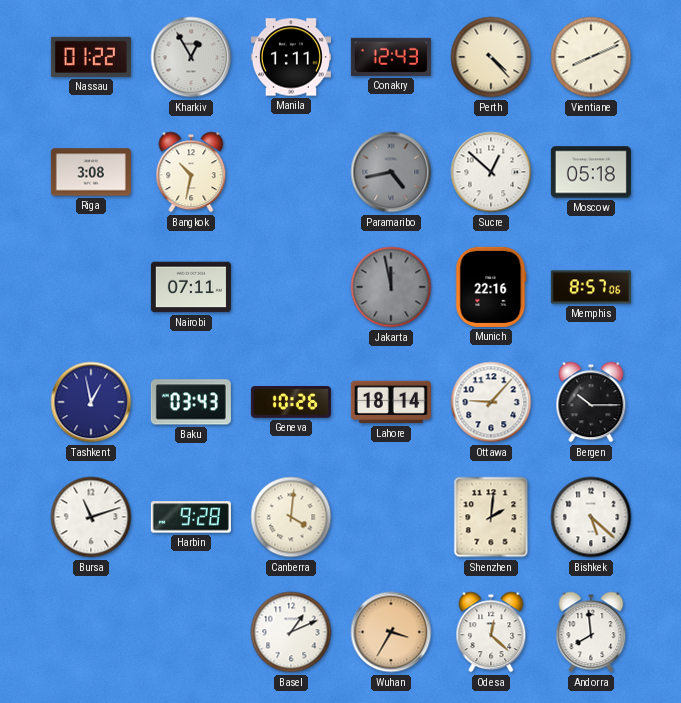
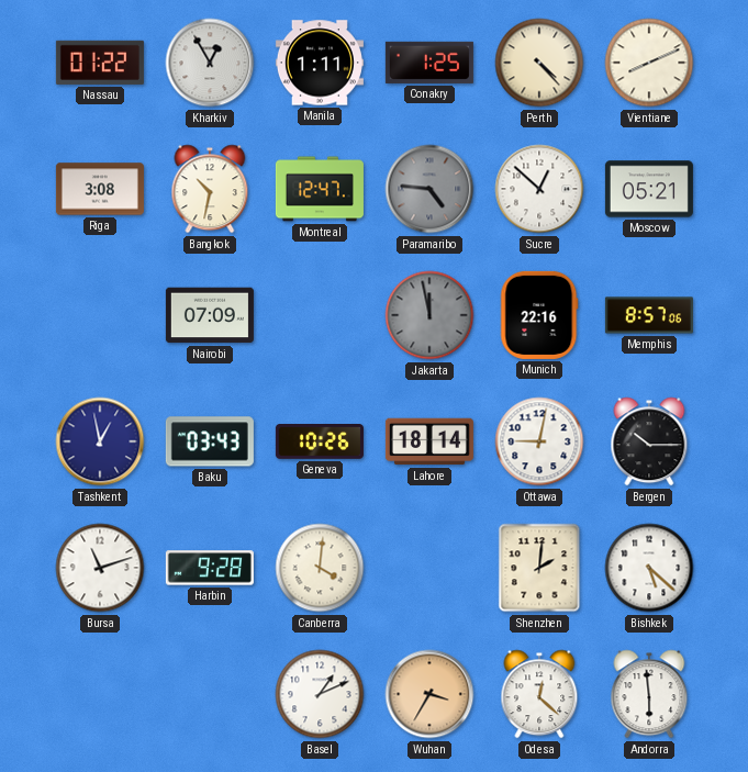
Conakry: 12:43 -> 1:25
Montreal: none -> 12:47
Paramaribo: 4:43 -> 4:46
Moscow: 05:18 -> 05:21
Nairobi: 07:11 -> 07:09
Ottawa: 9:07 -> 9:02
Andorra: 7:59 -> 5:59
